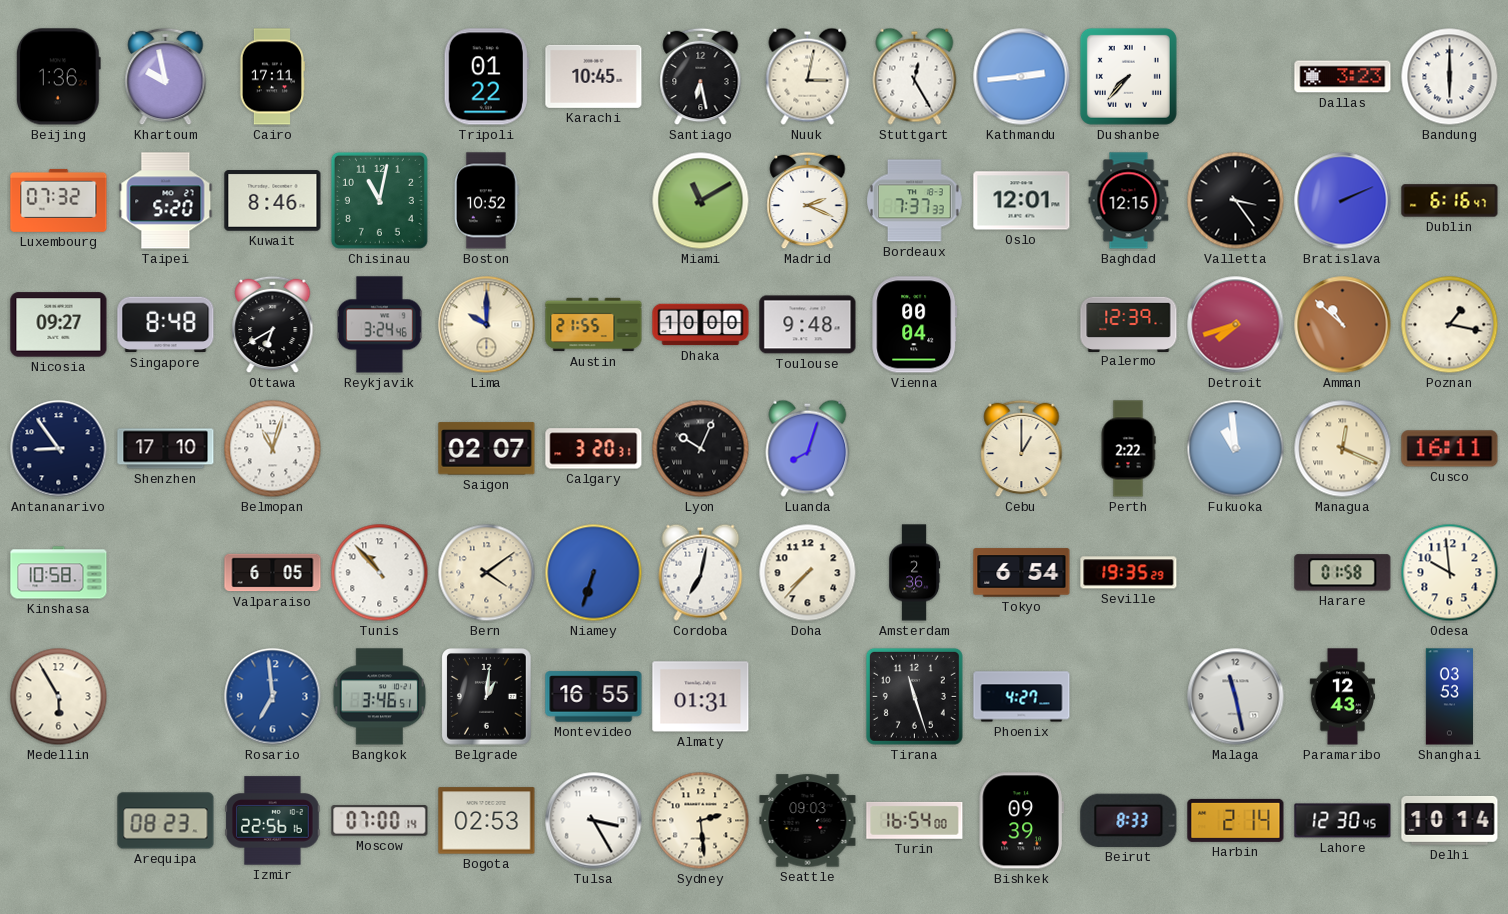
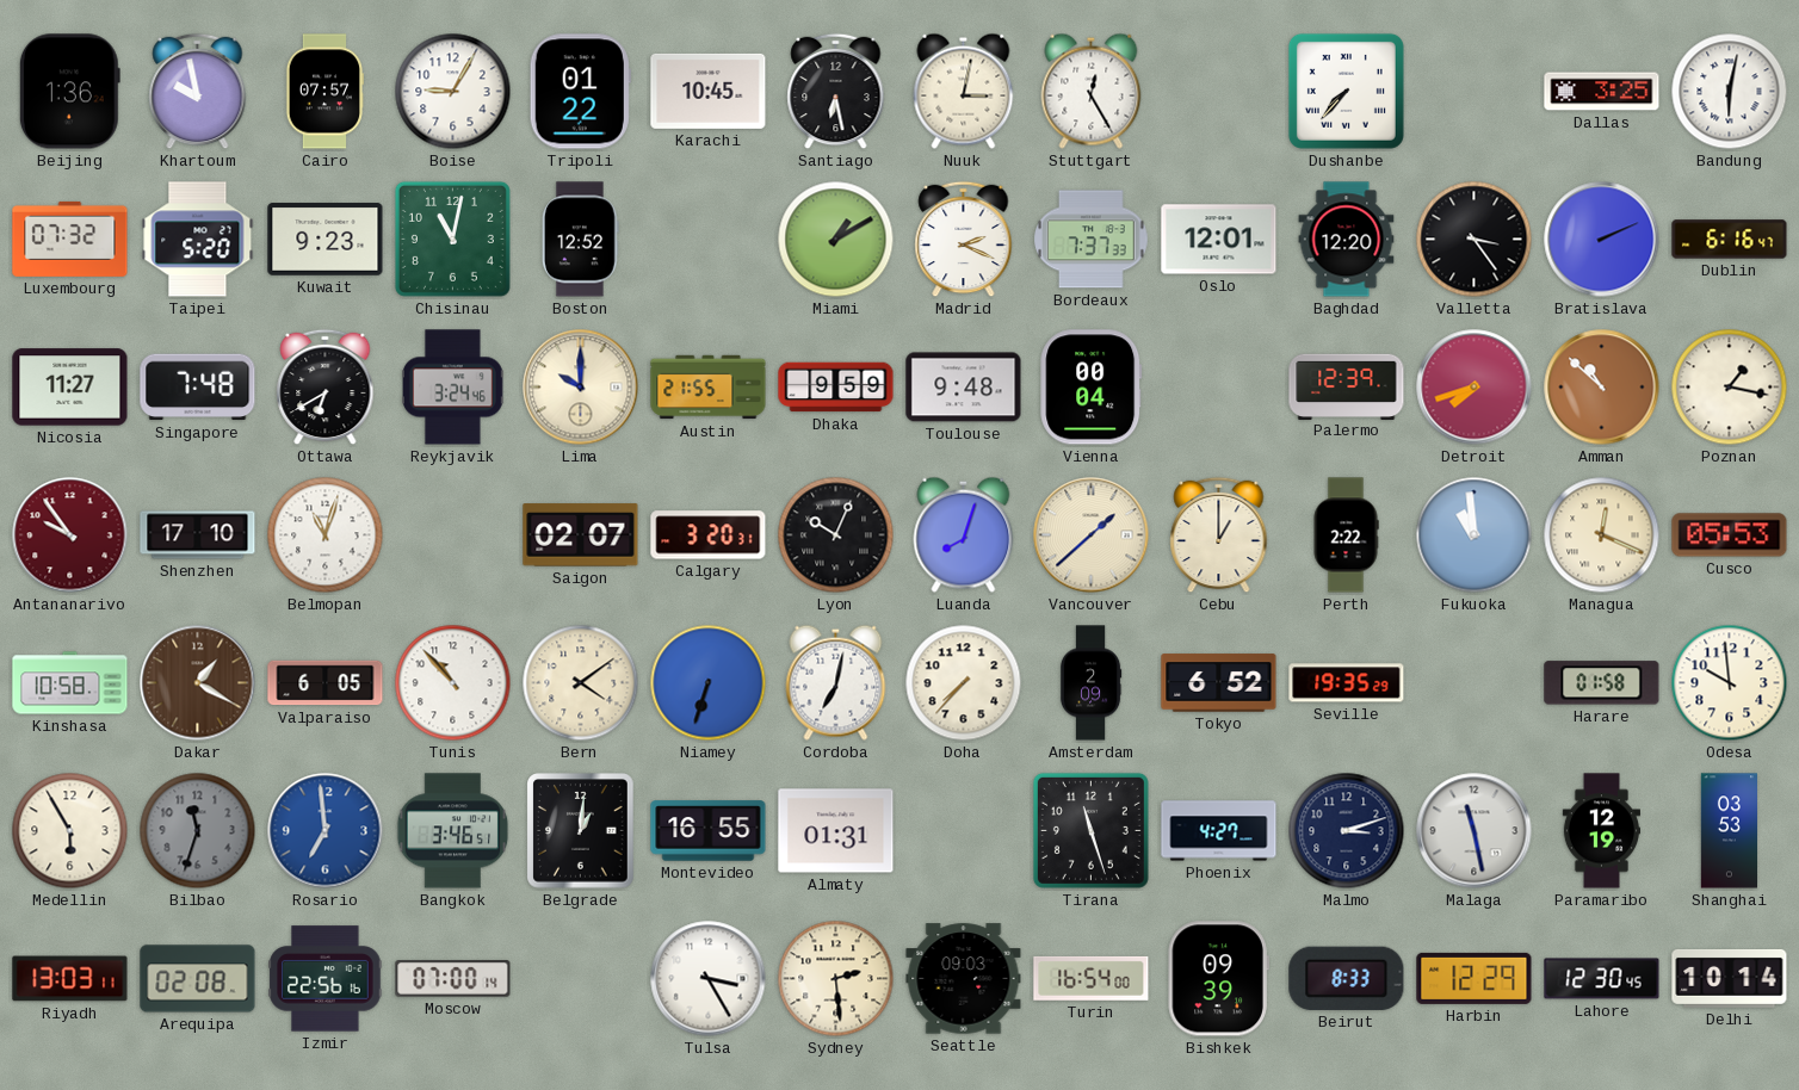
Cairo: 17:11 -> 07:57
Boise: none -> 9:05
Kathmandu: 2:44 -> none
Dallas: 3:23 -> 3:25
Bandung: 6:00 -> 6:02
Kuwait: 8:46 -> 9:23
Boston: 10:52 -> 12:52
Miami: 11:10 -> 1:10
Baghdad: 12:15 -> 12:20
Nicosia: 09:27 -> 11:27
Singapore: 8:48 -> 7:48
Dhaka: 10:00 -> 9:59
Antananarivo: 8:54 -> 9:54
Antananarivo dial: navy -> burgundy
Vancouver: none -> 1:38
Cusco: 16:11 -> 05:53
Dakar: none -> 1:20
Amsterdam: 2:36 -> 2:09
Tokyo: 6:54 -> 6:52
Bilbao: none -> 11:33
Malmo: none -> 3:12
Paramaribo: 12:43 -> 12:19
Riyadh: none -> 13:03
Arequipa: 08:23 -> 02:08
Bogota: 02:53 -> none
Harbin: 2:14 -> 12:29
